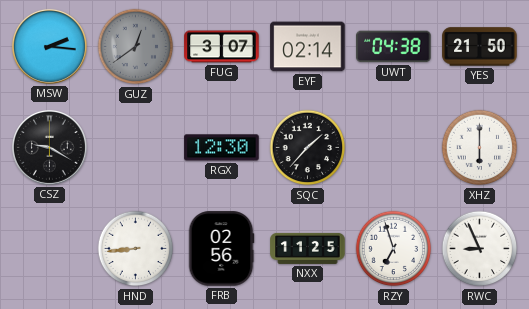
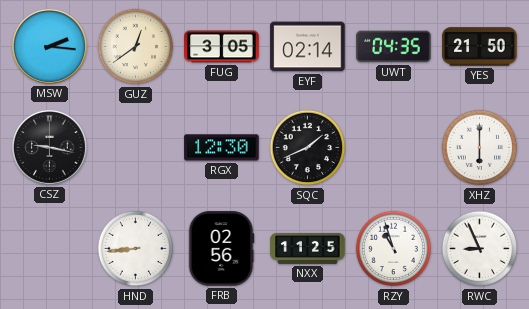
GUZ dial: grey -> cream
FUG: 3:07 -> 3:05
UWT: 04:38 -> 04:35
CSZ: 9:20 -> 9:17
SQC: 1:37 -> 1:41
RZY: 6:57 -> 10:57
